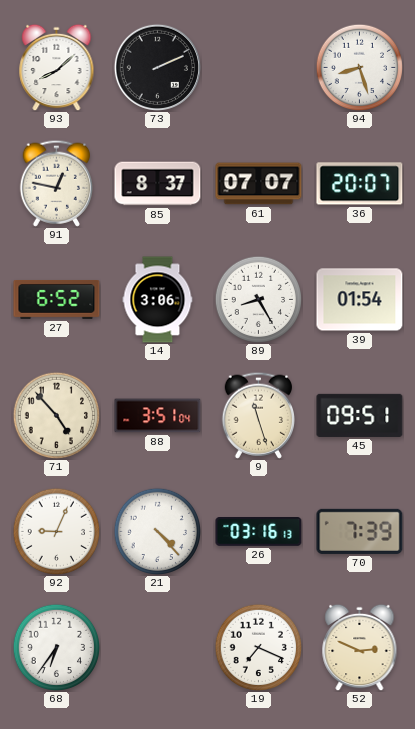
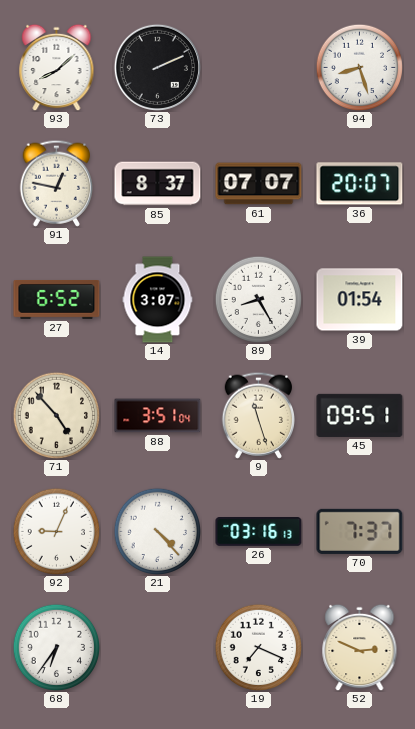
14: 3:06 -> 3:07
70: 7:39 -> 7:37
